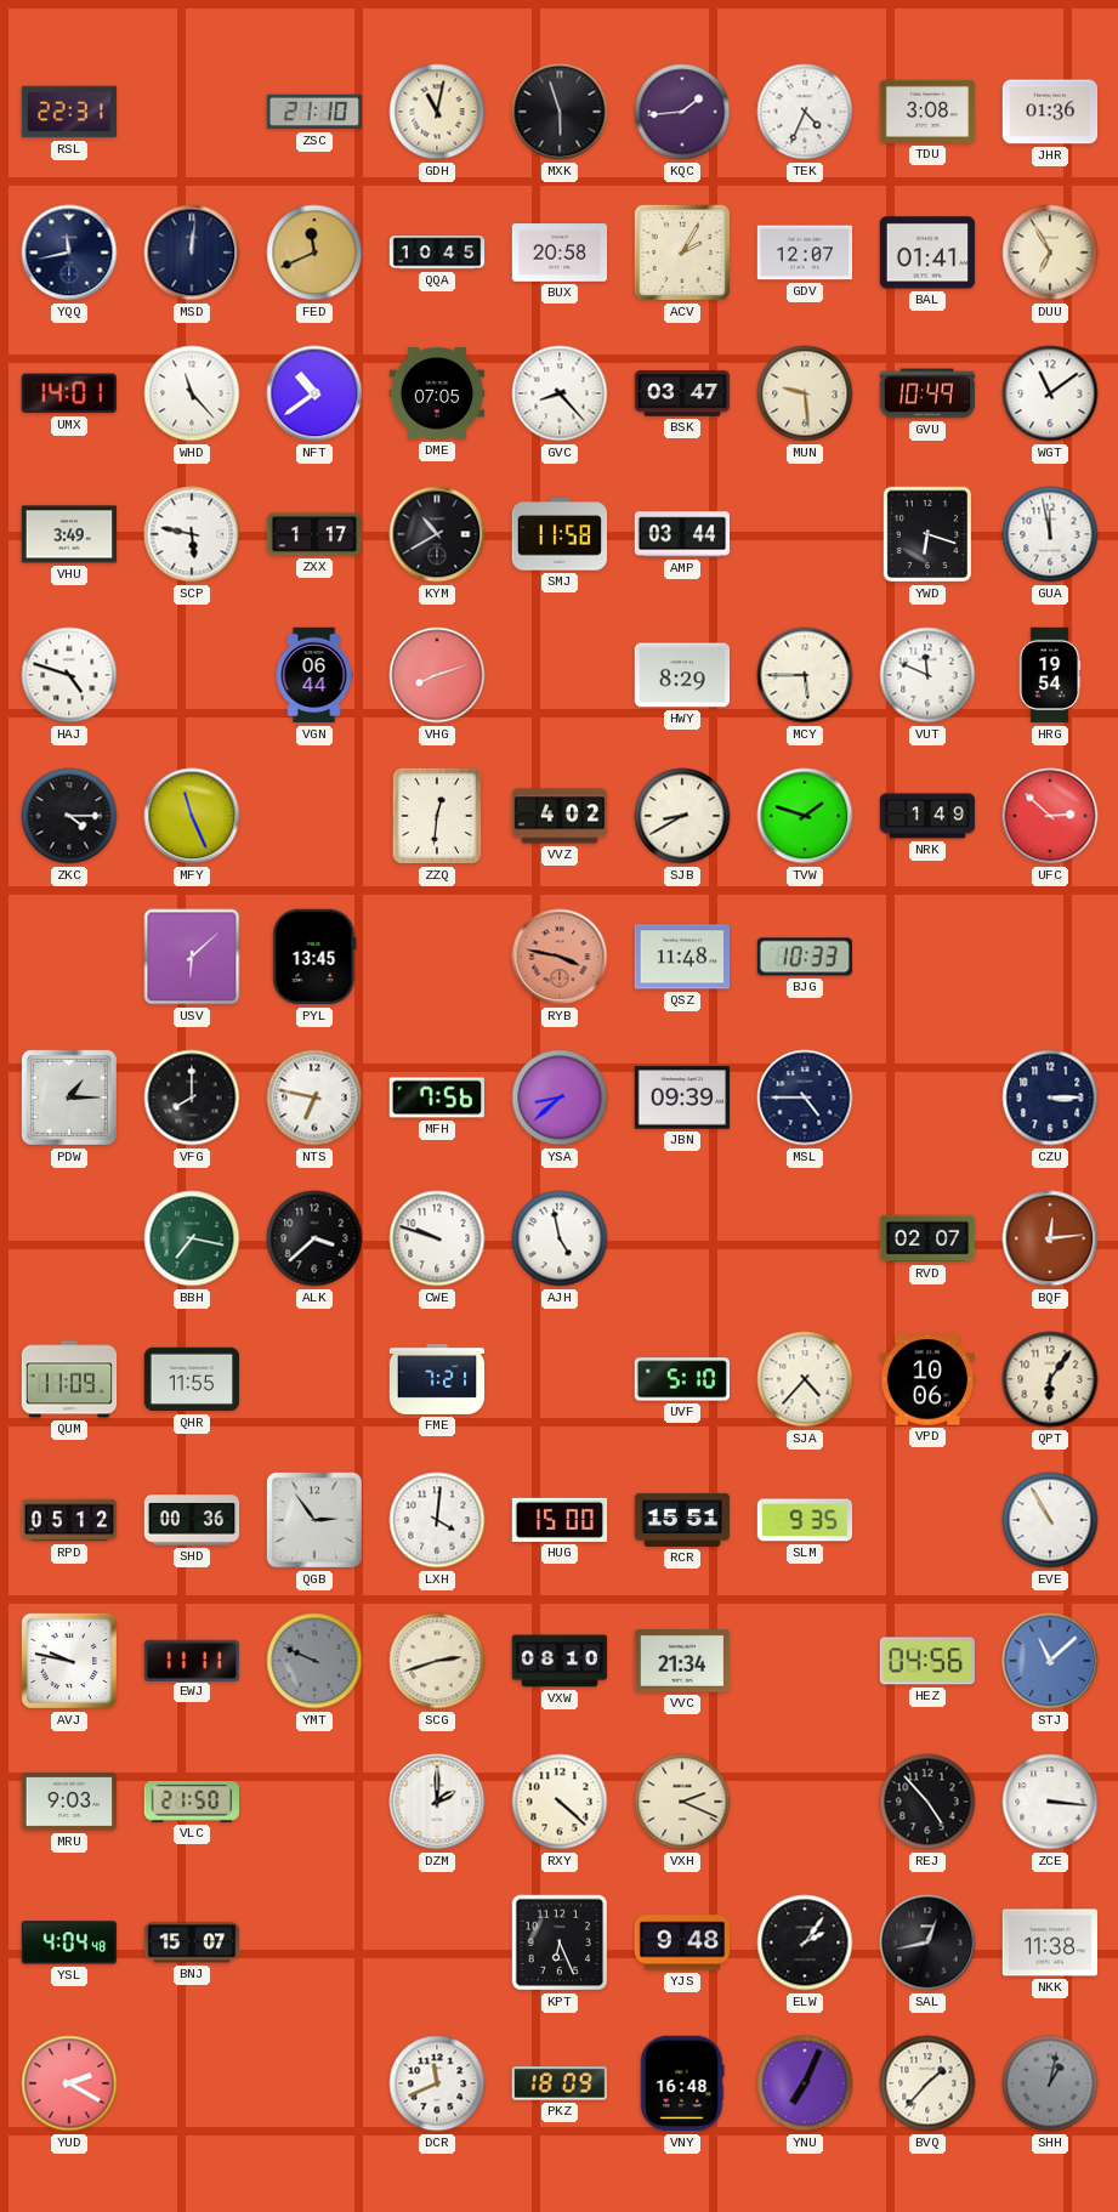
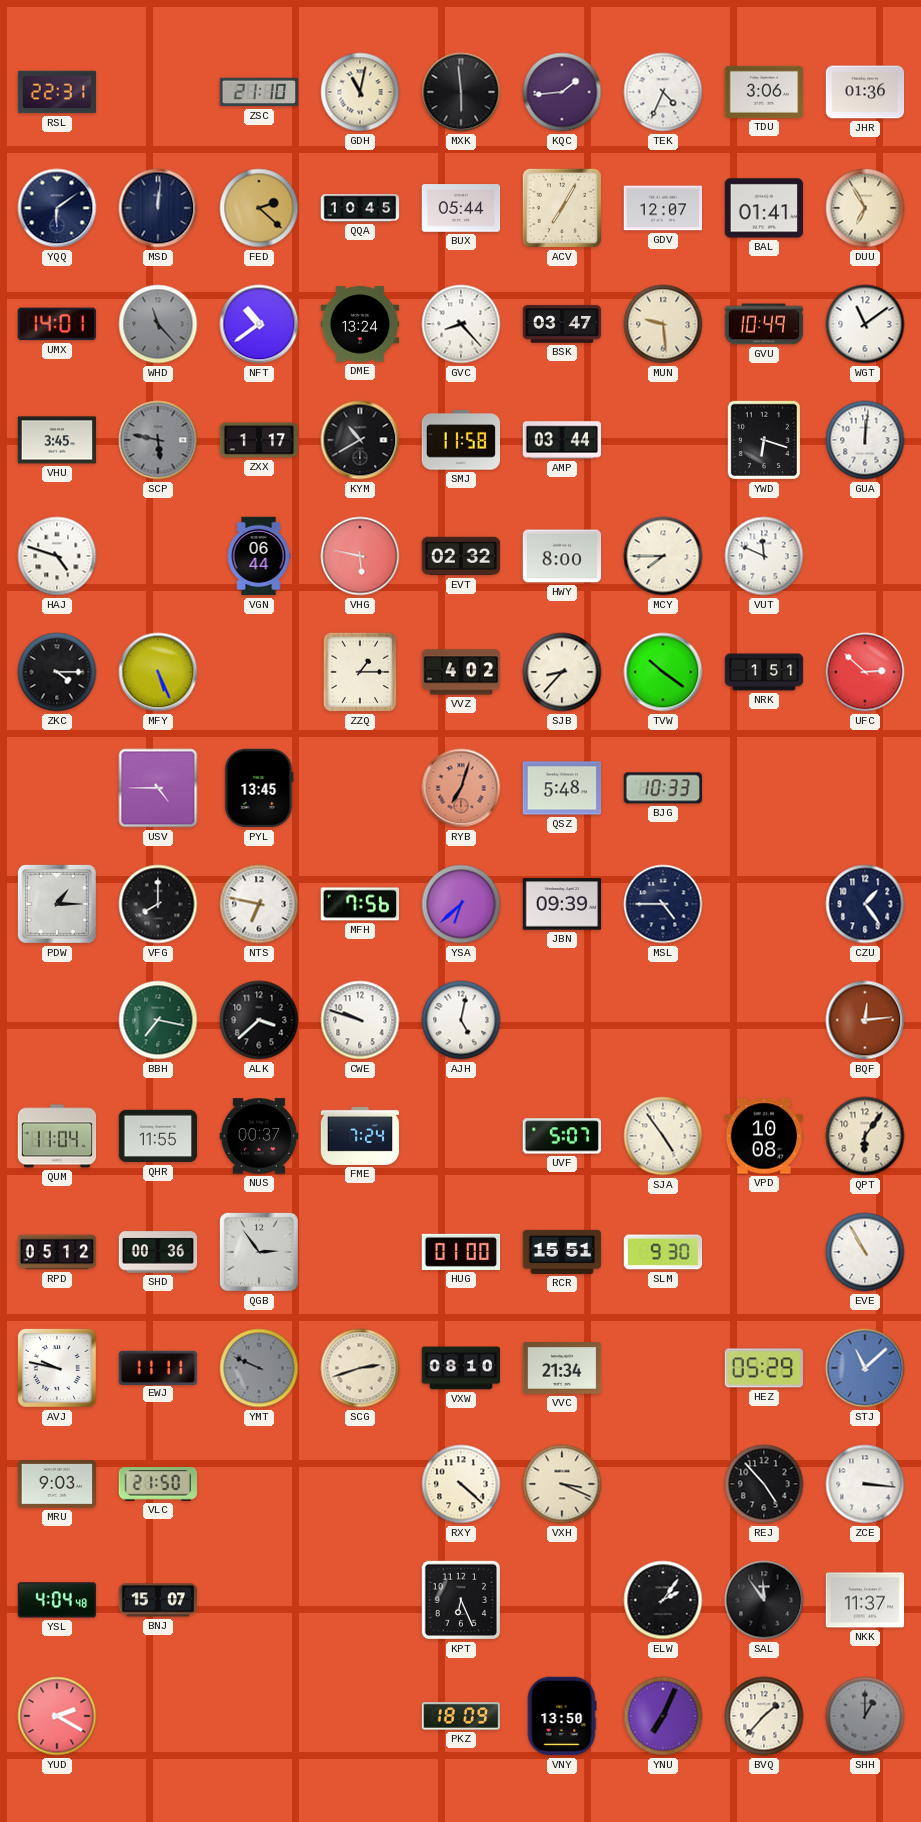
MXK: 5:57 -> 5:59
TDU: 3:08 -> 3:06
YQQ: 11:43 -> 6:09
FED: 11:41 -> 2:22
BUX: 20:58 -> 05:44
ACV: 2:05 -> 7:05
WHD dial: white -> grey
DME: 07:05 -> 13:24
VHU: 3:49 -> 3:45
SCP dial: white -> grey
GUA: 11:58 -> 12:01
VHG: 8:12 -> 5:47
EVT: none -> 02:32
HWY: 8:29 -> 8:00
MCY: 5:45 -> 7:45
HRG: 19:54 -> none
MFY: 11:26 -> 5:26
ZZQ: 12:31 -> 1:15
SJB: 8:40 -> 8:37
TVW: 1:48 -> 10:21
NRK: 1:49 -> 1:51
USV: 6:08 -> 4:45
RYB: 3:47 -> 7:03
QSZ: 11:48 -> 5:48
YSA: 8:38 -> 6:38
CZU: 3:15 -> 1:24
AJH: 4:58 -> 5:02
RVD: 02:07 -> none
QUM: 11:09 -> 11:04
NUS: none -> 00:37
FME: 7:21 -> 7:24
UVF: 5:10 -> 5:07
SJA: 4:37 -> 4:54
VPD: 10:06 -> 10:08
LXH: 4:01 -> none
HUG: 15:00 -> 01:00
SLM: 9:35 -> 9:30
HEZ: 04:56 -> 05:29
DZM: 2:00 -> none
VXH: 2:19 -> 3:19
YJS: 9:48 -> none
SAL: 12:43 -> 11:54
NKK: 11:38 -> 11:37
DCR: 11:41 -> none
VNY: 16:48 -> 13:50
SHH: 1:02 -> 1:00
